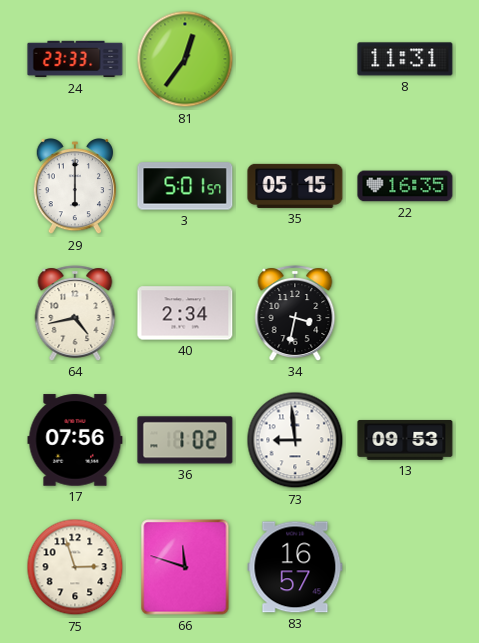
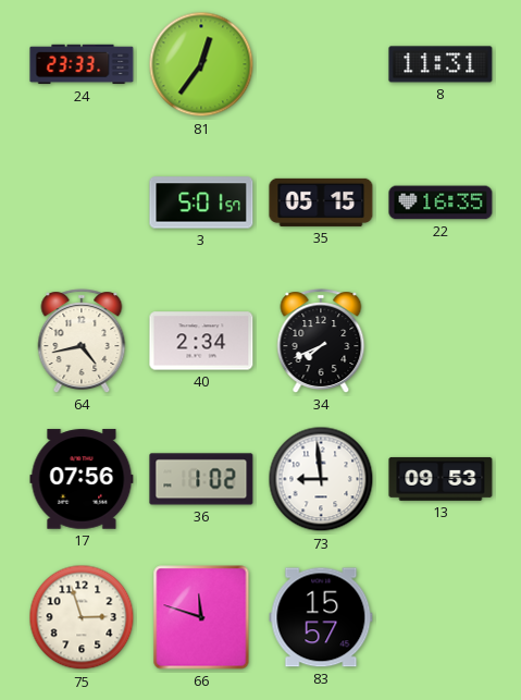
29: 6:00 -> none
34: 3:32 -> 7:41
83: 16:57 -> 15:57
